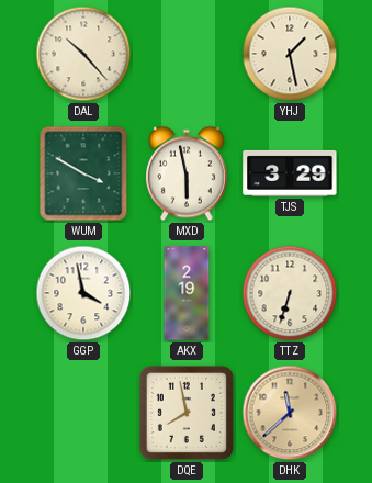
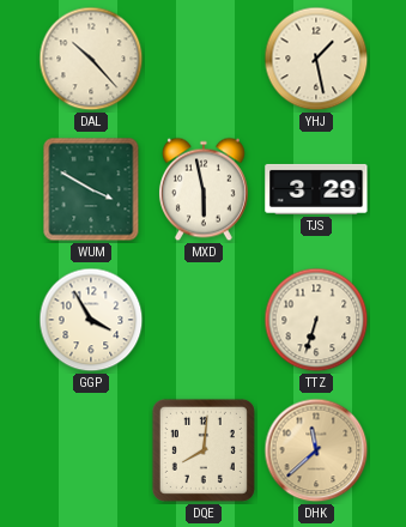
GGP: 3:58 -> 3:55
AKX: 2:19 -> none
DQE: 7:58 -> 8:01
